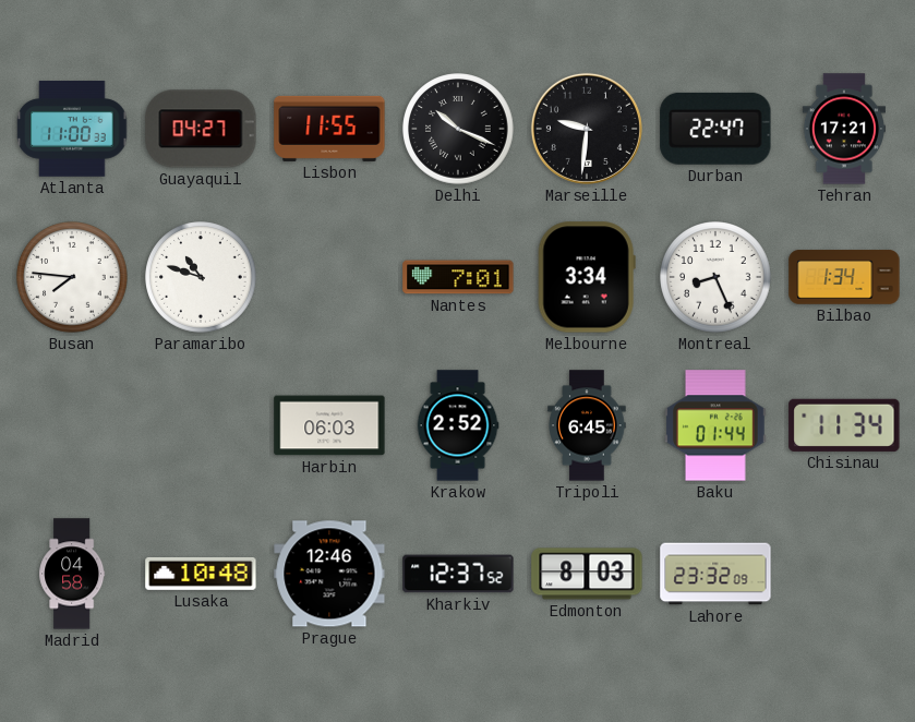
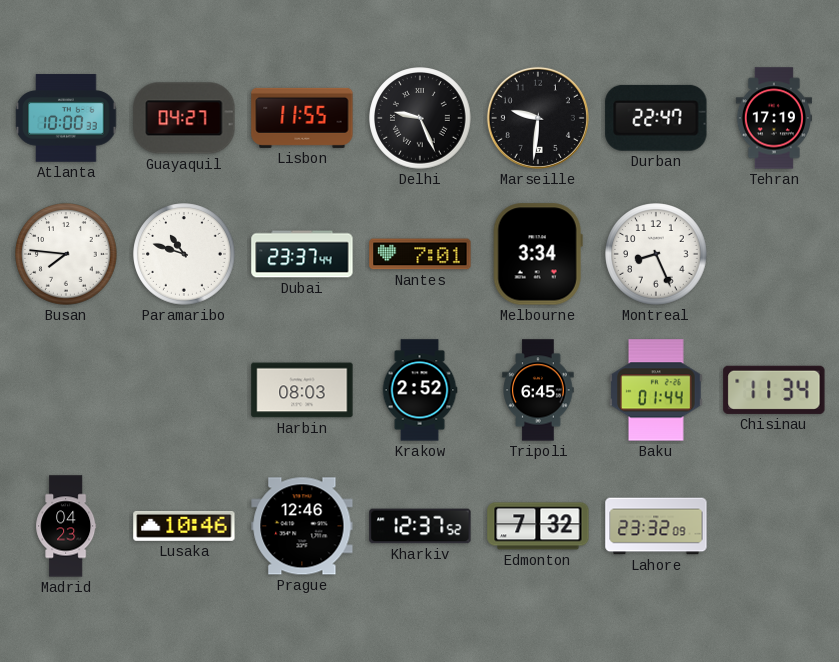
Atlanta: 11:00 -> 10:00
Delhi: 10:19 -> 9:26
Tehran: 17:21 -> 17:19
Dubai: none -> 23:37
Bilbao: 1:34 -> none
Harbin: 06:03 -> 08:03
Madrid: 04:58 -> 04:23
Lusaka: 10:48 -> 10:46
Edmonton: 8:03 -> 7:32
